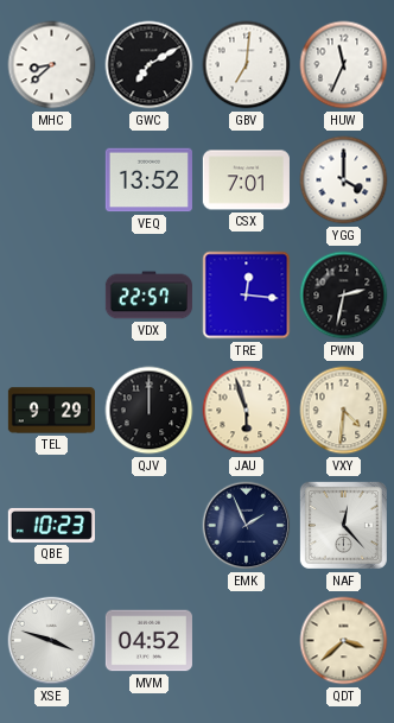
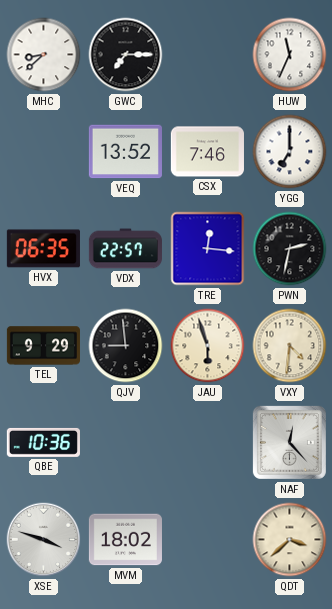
GWC: 7:10 -> 7:15
GBV: 7:01 -> none
CSX: 7:01 -> 7:46
YGG: 4:00 -> 7:00
HVX: none -> 06:35
QJV: 12:00 -> 8:59
QBE: 10:23 -> 10:36
EMK: 1:56 -> none
MVM: 04:52 -> 18:02
